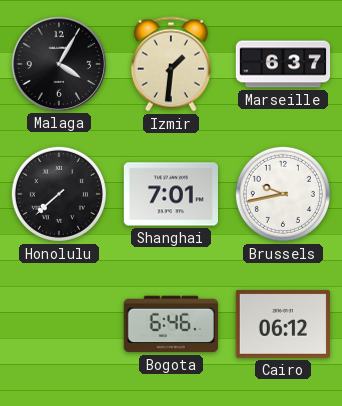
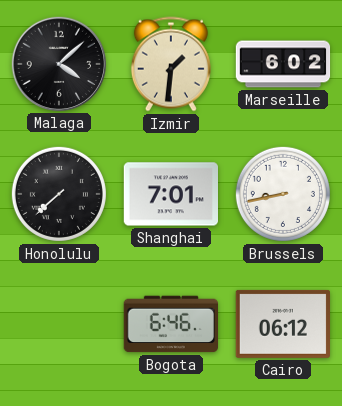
Malaga: 4:05 -> 4:08
Marseille: 6:37 -> 6:02
Brussels: 9:43 -> 8:43
